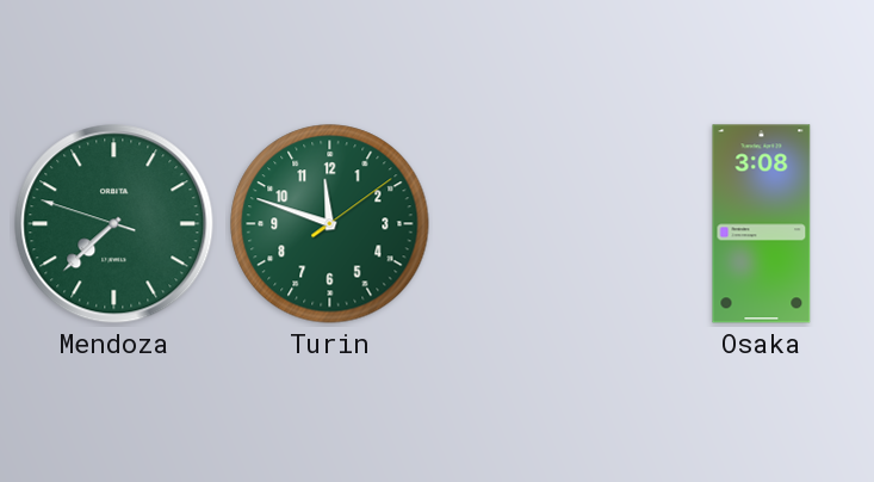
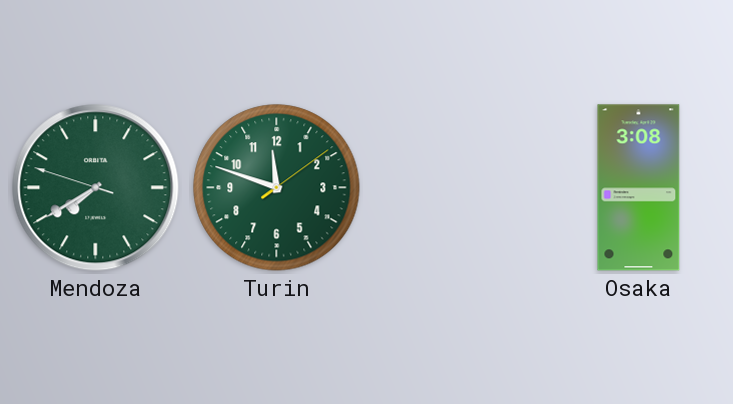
Mendoza: 7:37 -> 7:39
